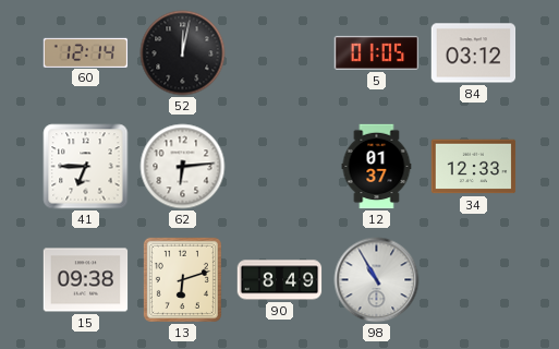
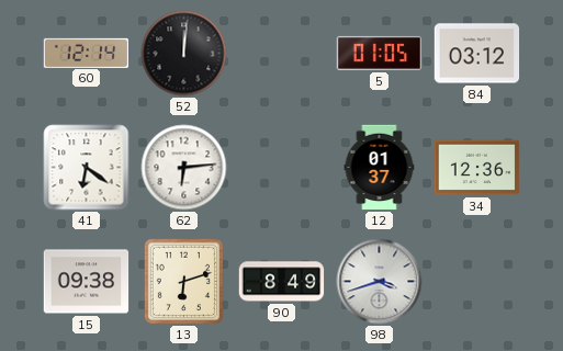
52: 12:02 -> 12:01
41: 6:45 -> 6:21
34: 12:33 -> 12:36
98: 10:55 -> 3:42
